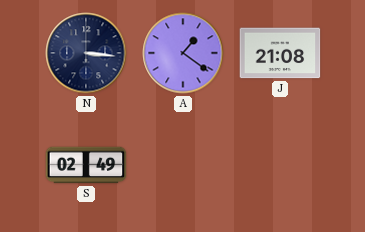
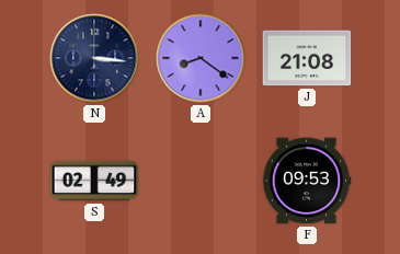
A: 1:21 -> 8:21
F: none -> 09:53
